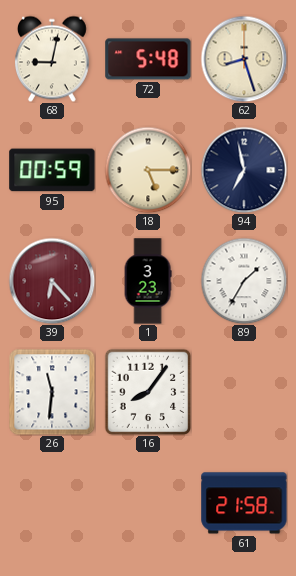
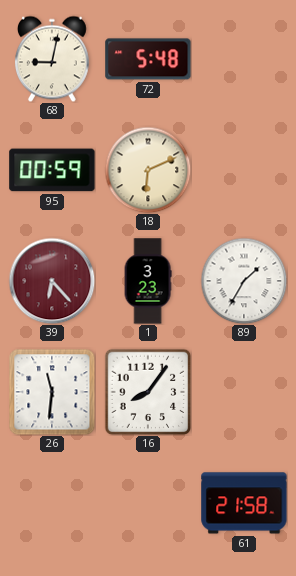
62: 8:27 -> none
18: 5:15 -> 6:11
94: 6:58 -> none
